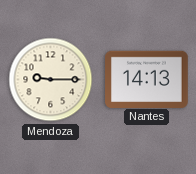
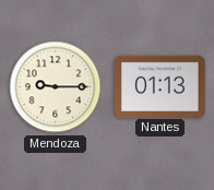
Nantes: 14:13 -> 01:13
